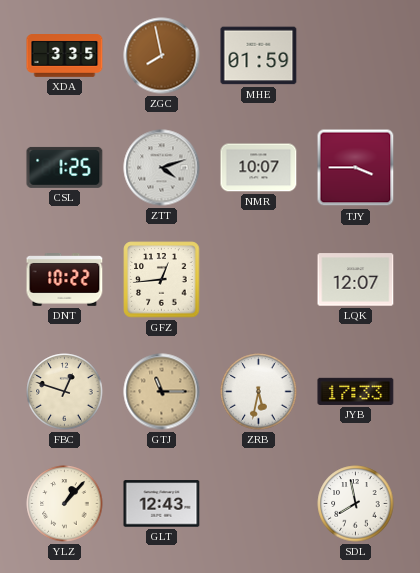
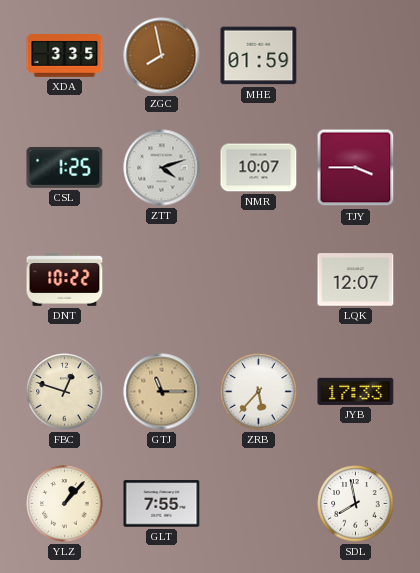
GFZ: 12:44 -> none
ZRB: 5:32 -> 5:37
GLT: 12:43 -> 7:55
